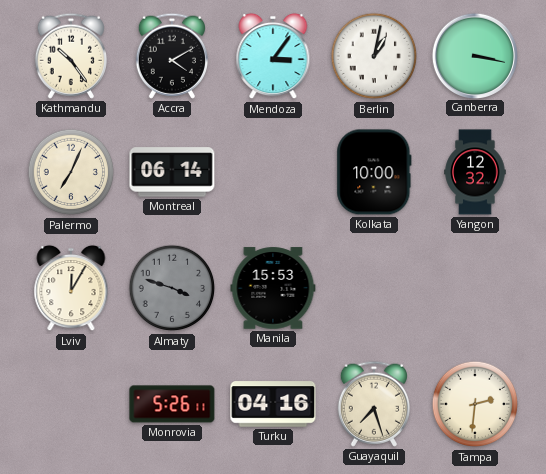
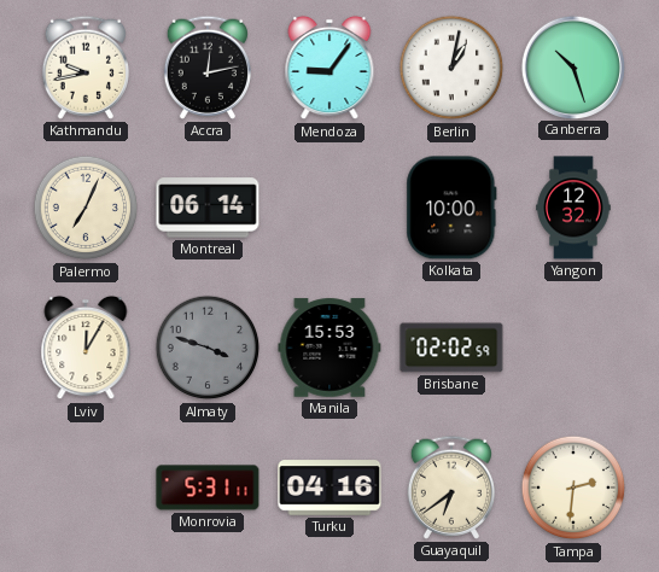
Kathmandu: 10:24 -> 9:43
Accra: 4:10 -> 12:13
Mendoza: 3:06 -> 9:06
Canberra: 3:17 -> 10:27
Brisbane: none -> 02:02
Monrovia: 5:26 -> 5:31
Guayaquil: 7:27 -> 6:39
